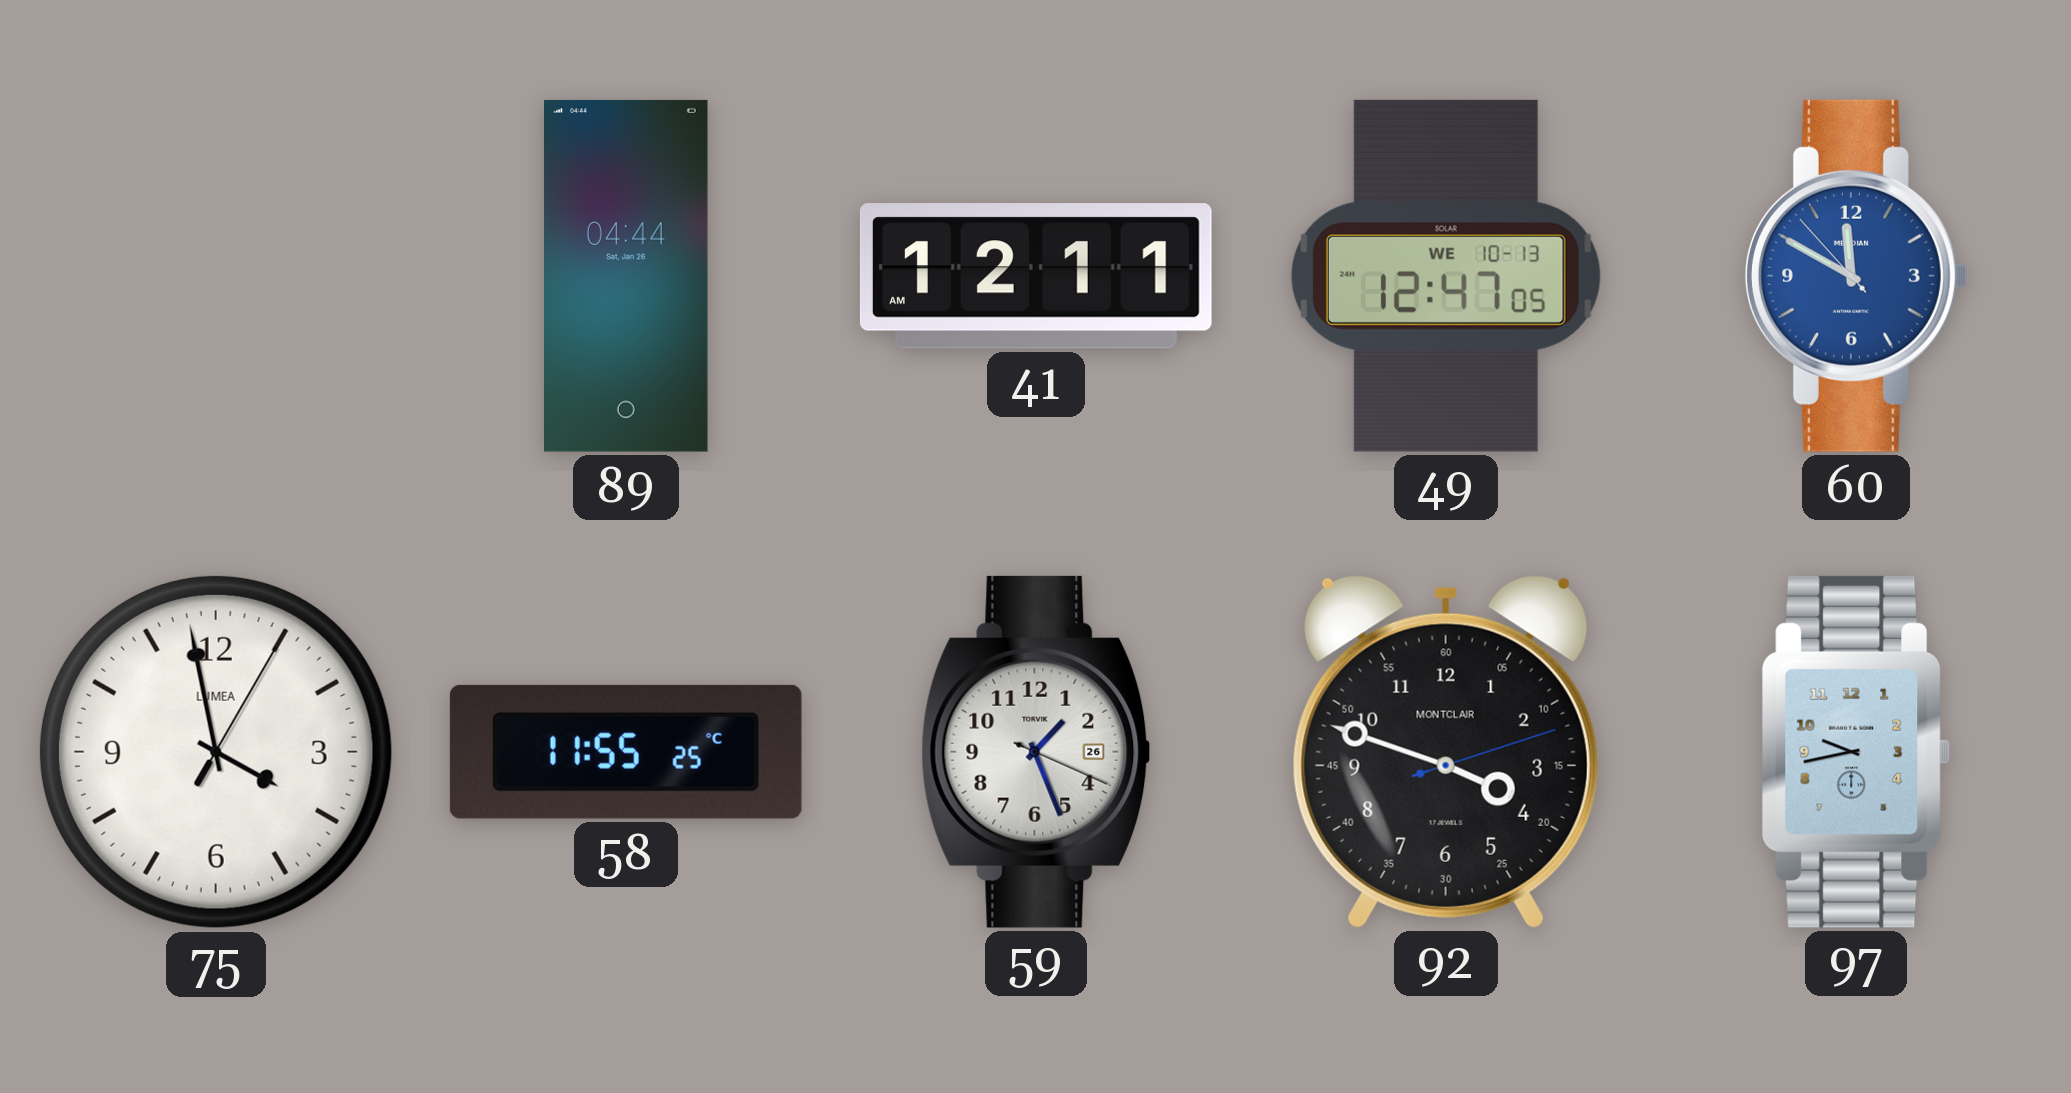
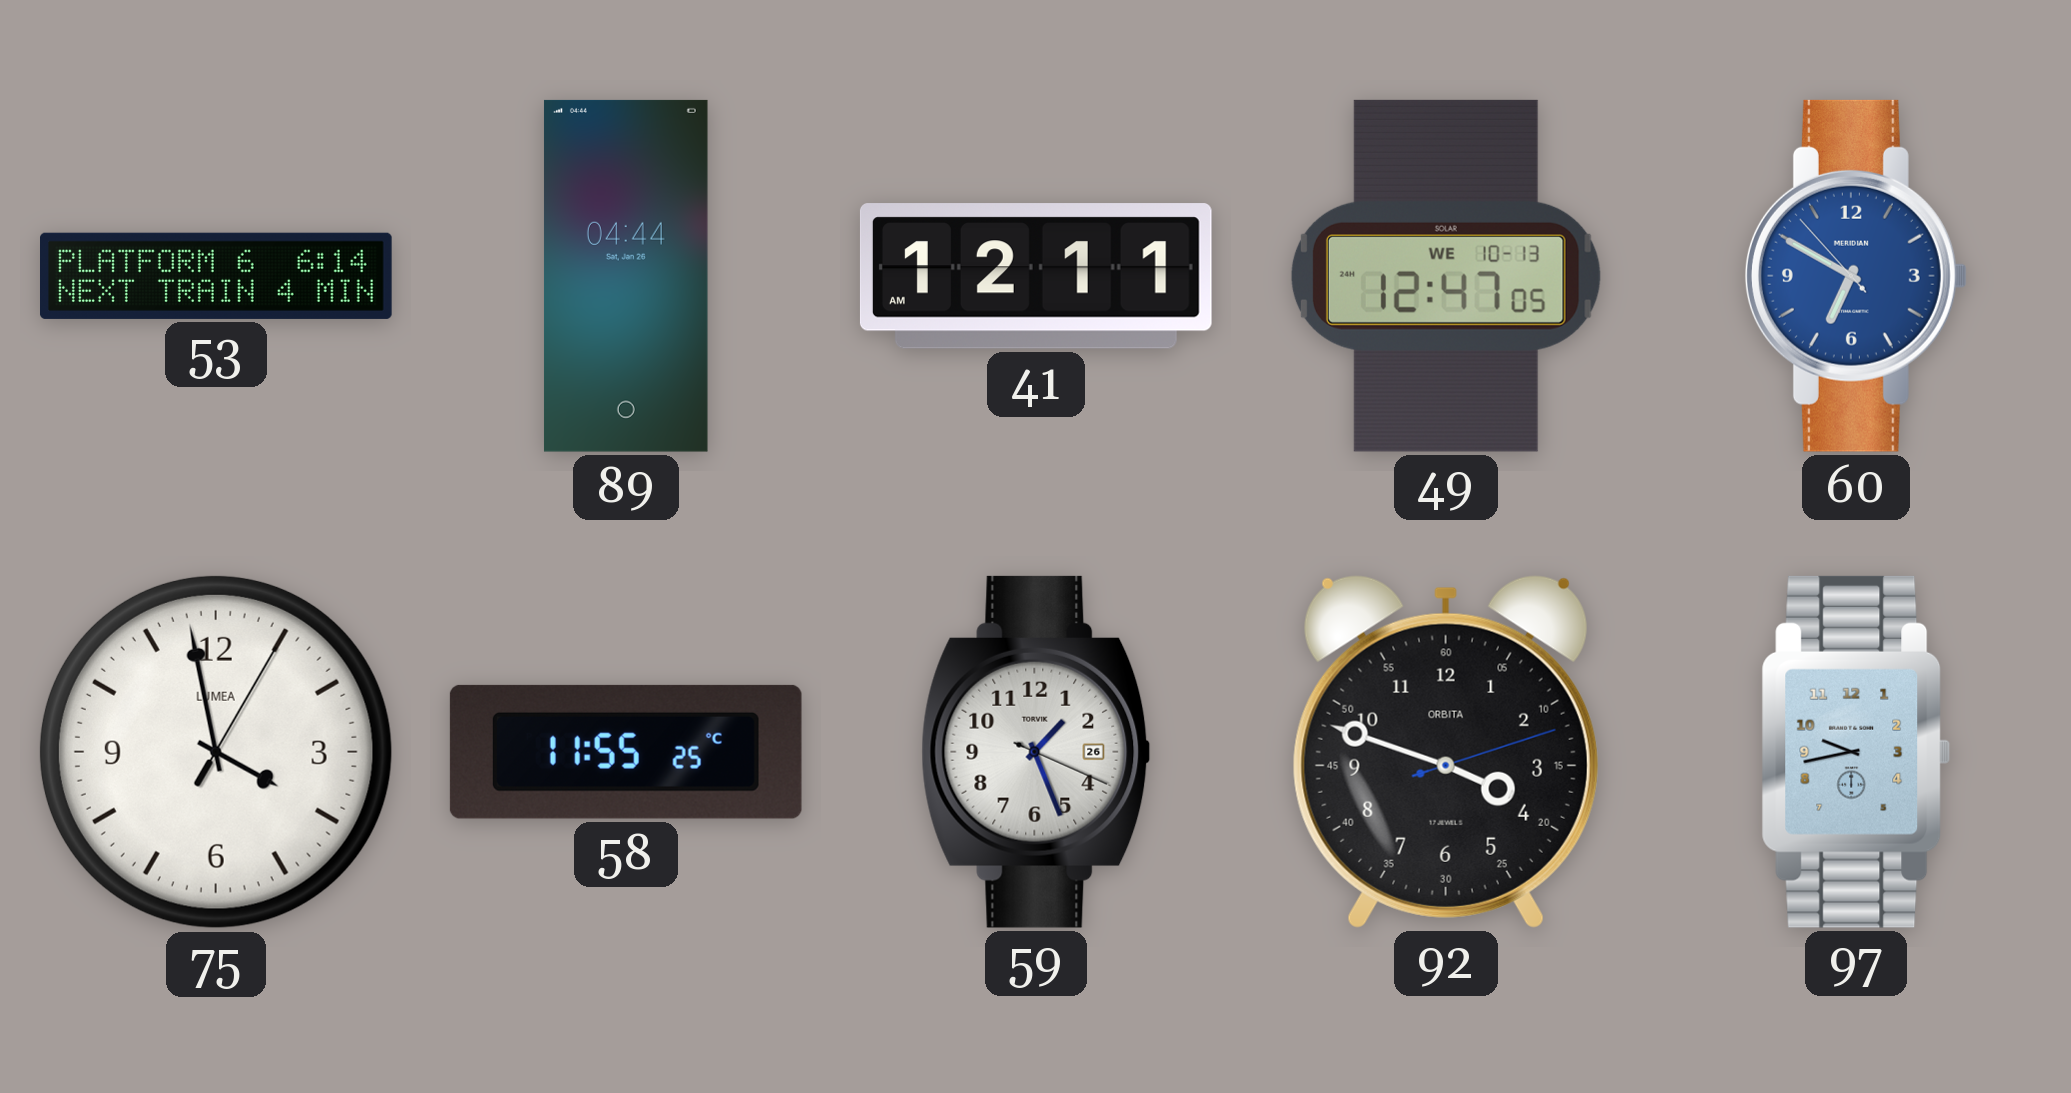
53: none -> 6:14
60: 11:49 -> 6:49
92 brand: MONTCLAIR -> ORBITA
